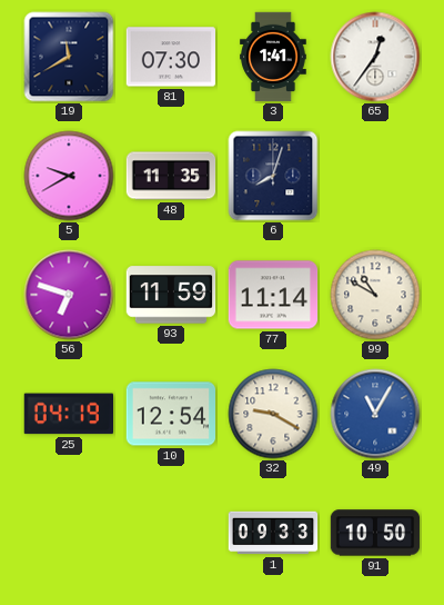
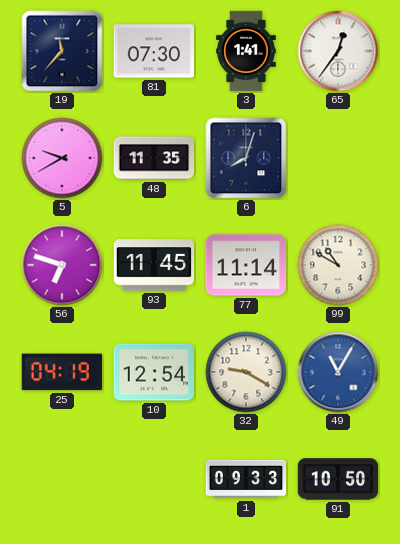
19: 11:40 -> 11:37
93: 11:59 -> 11:45
